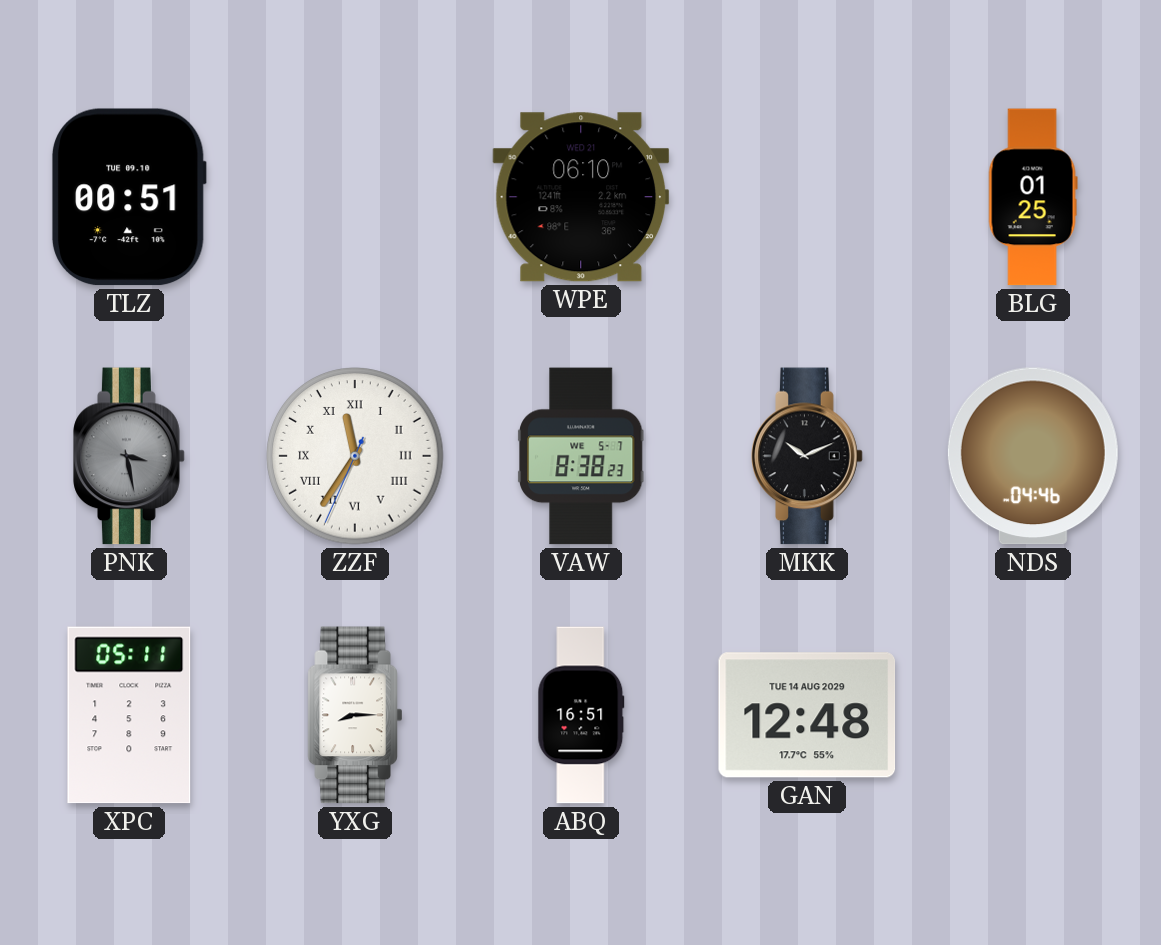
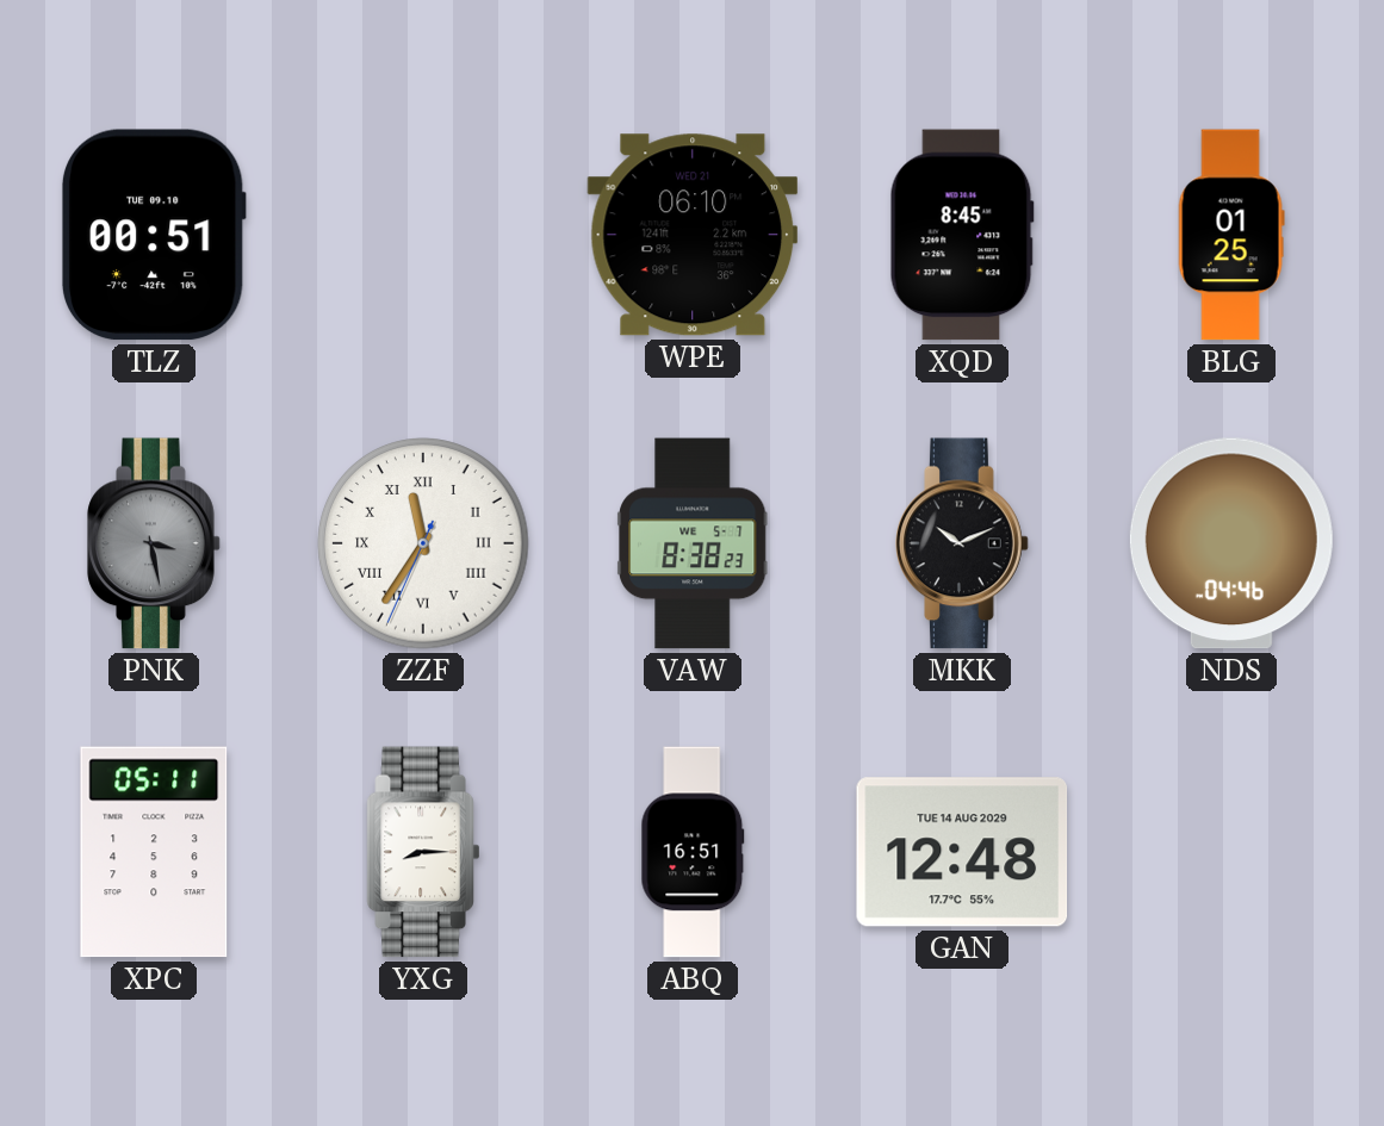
XQD: none -> 8:45
